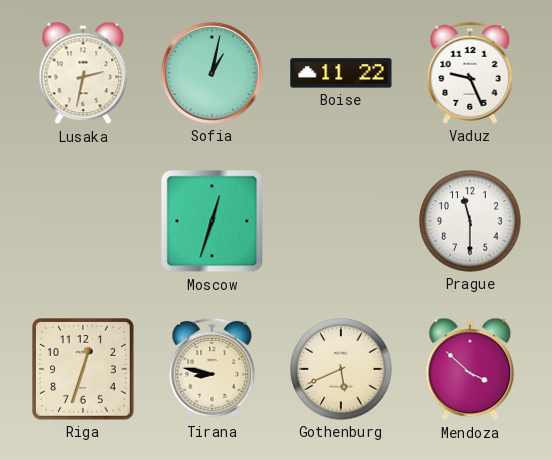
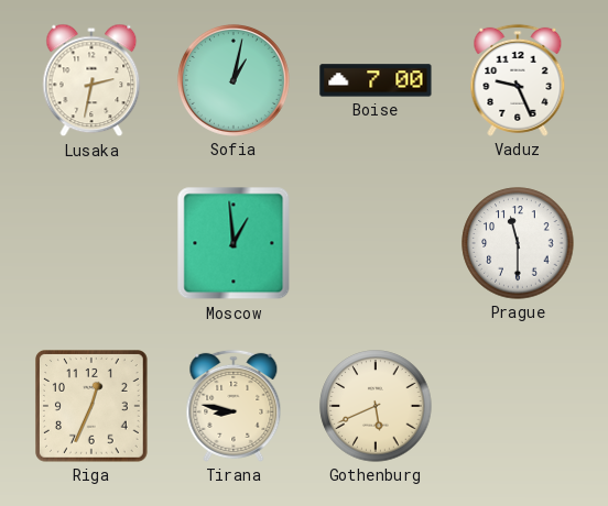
Boise: 11:22 -> 7:00
Moscow: 12:33 -> 12:59
Riga: 12:33 -> 12:34
Mendoza: 3:52 -> none
